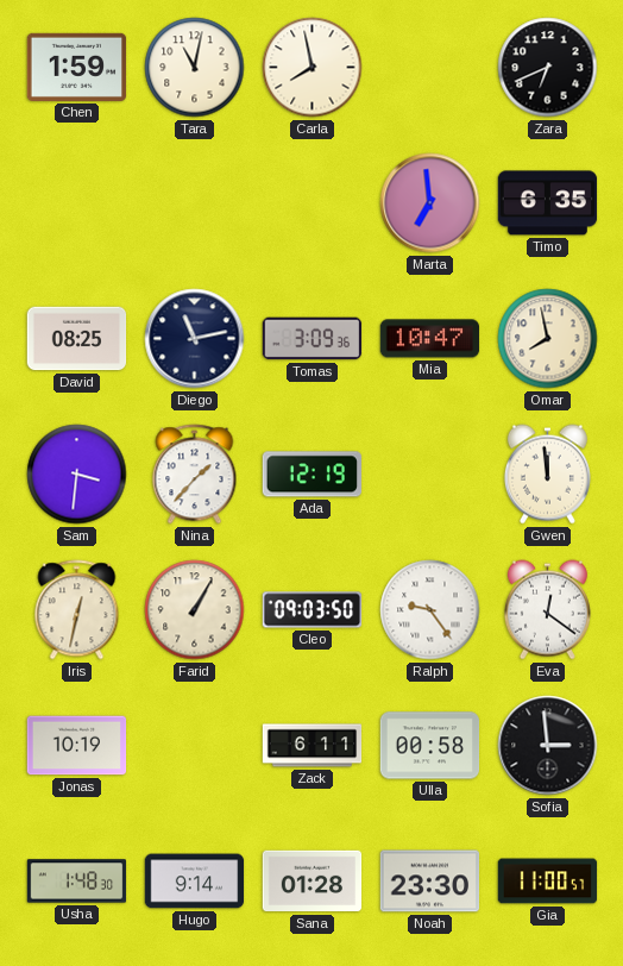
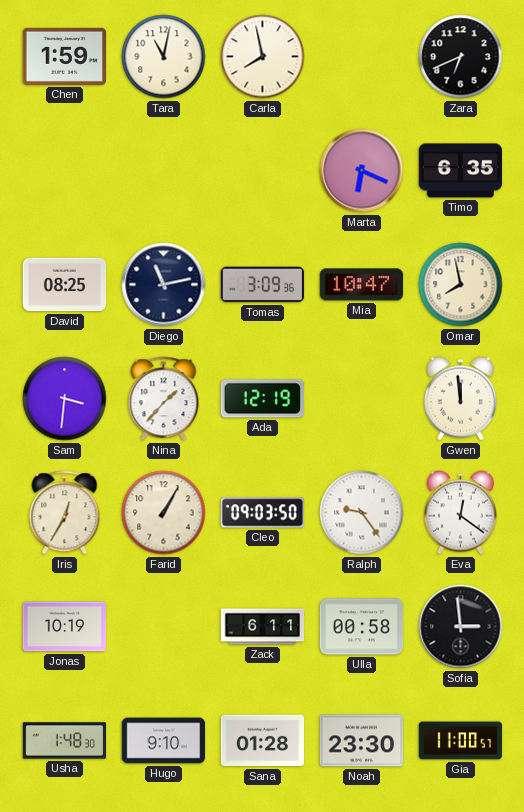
Marta: 6:59 -> 6:19
Iris: 12:32 -> 12:35
Hugo: 9:14 -> 9:10
